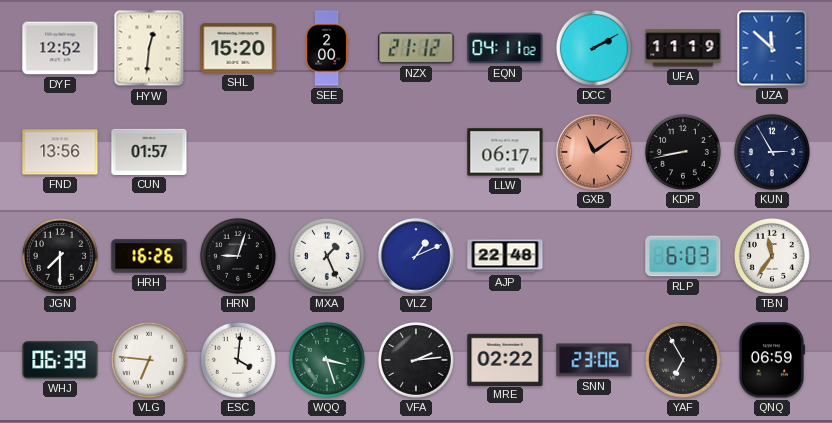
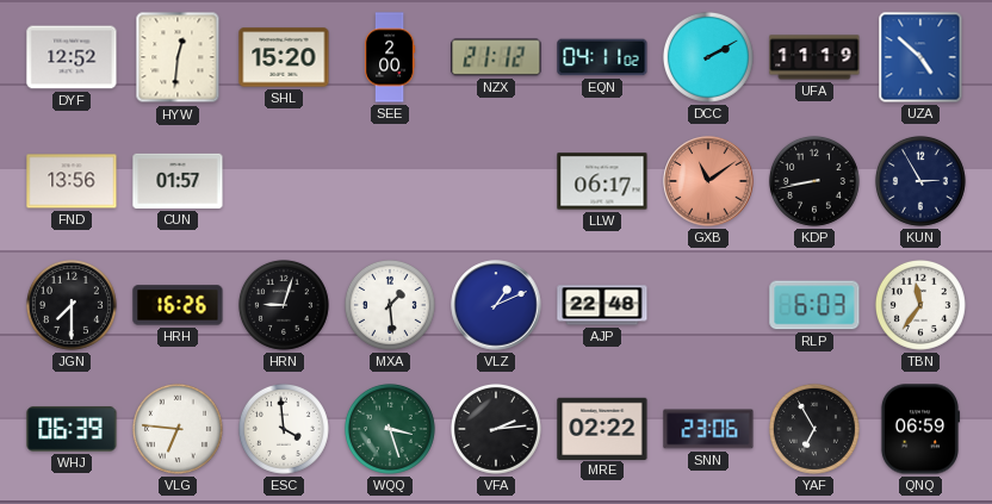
UZA: 11:52 -> 4:52
MXA: 1:26 -> 1:29
ESC: 4:01 -> 3:59
